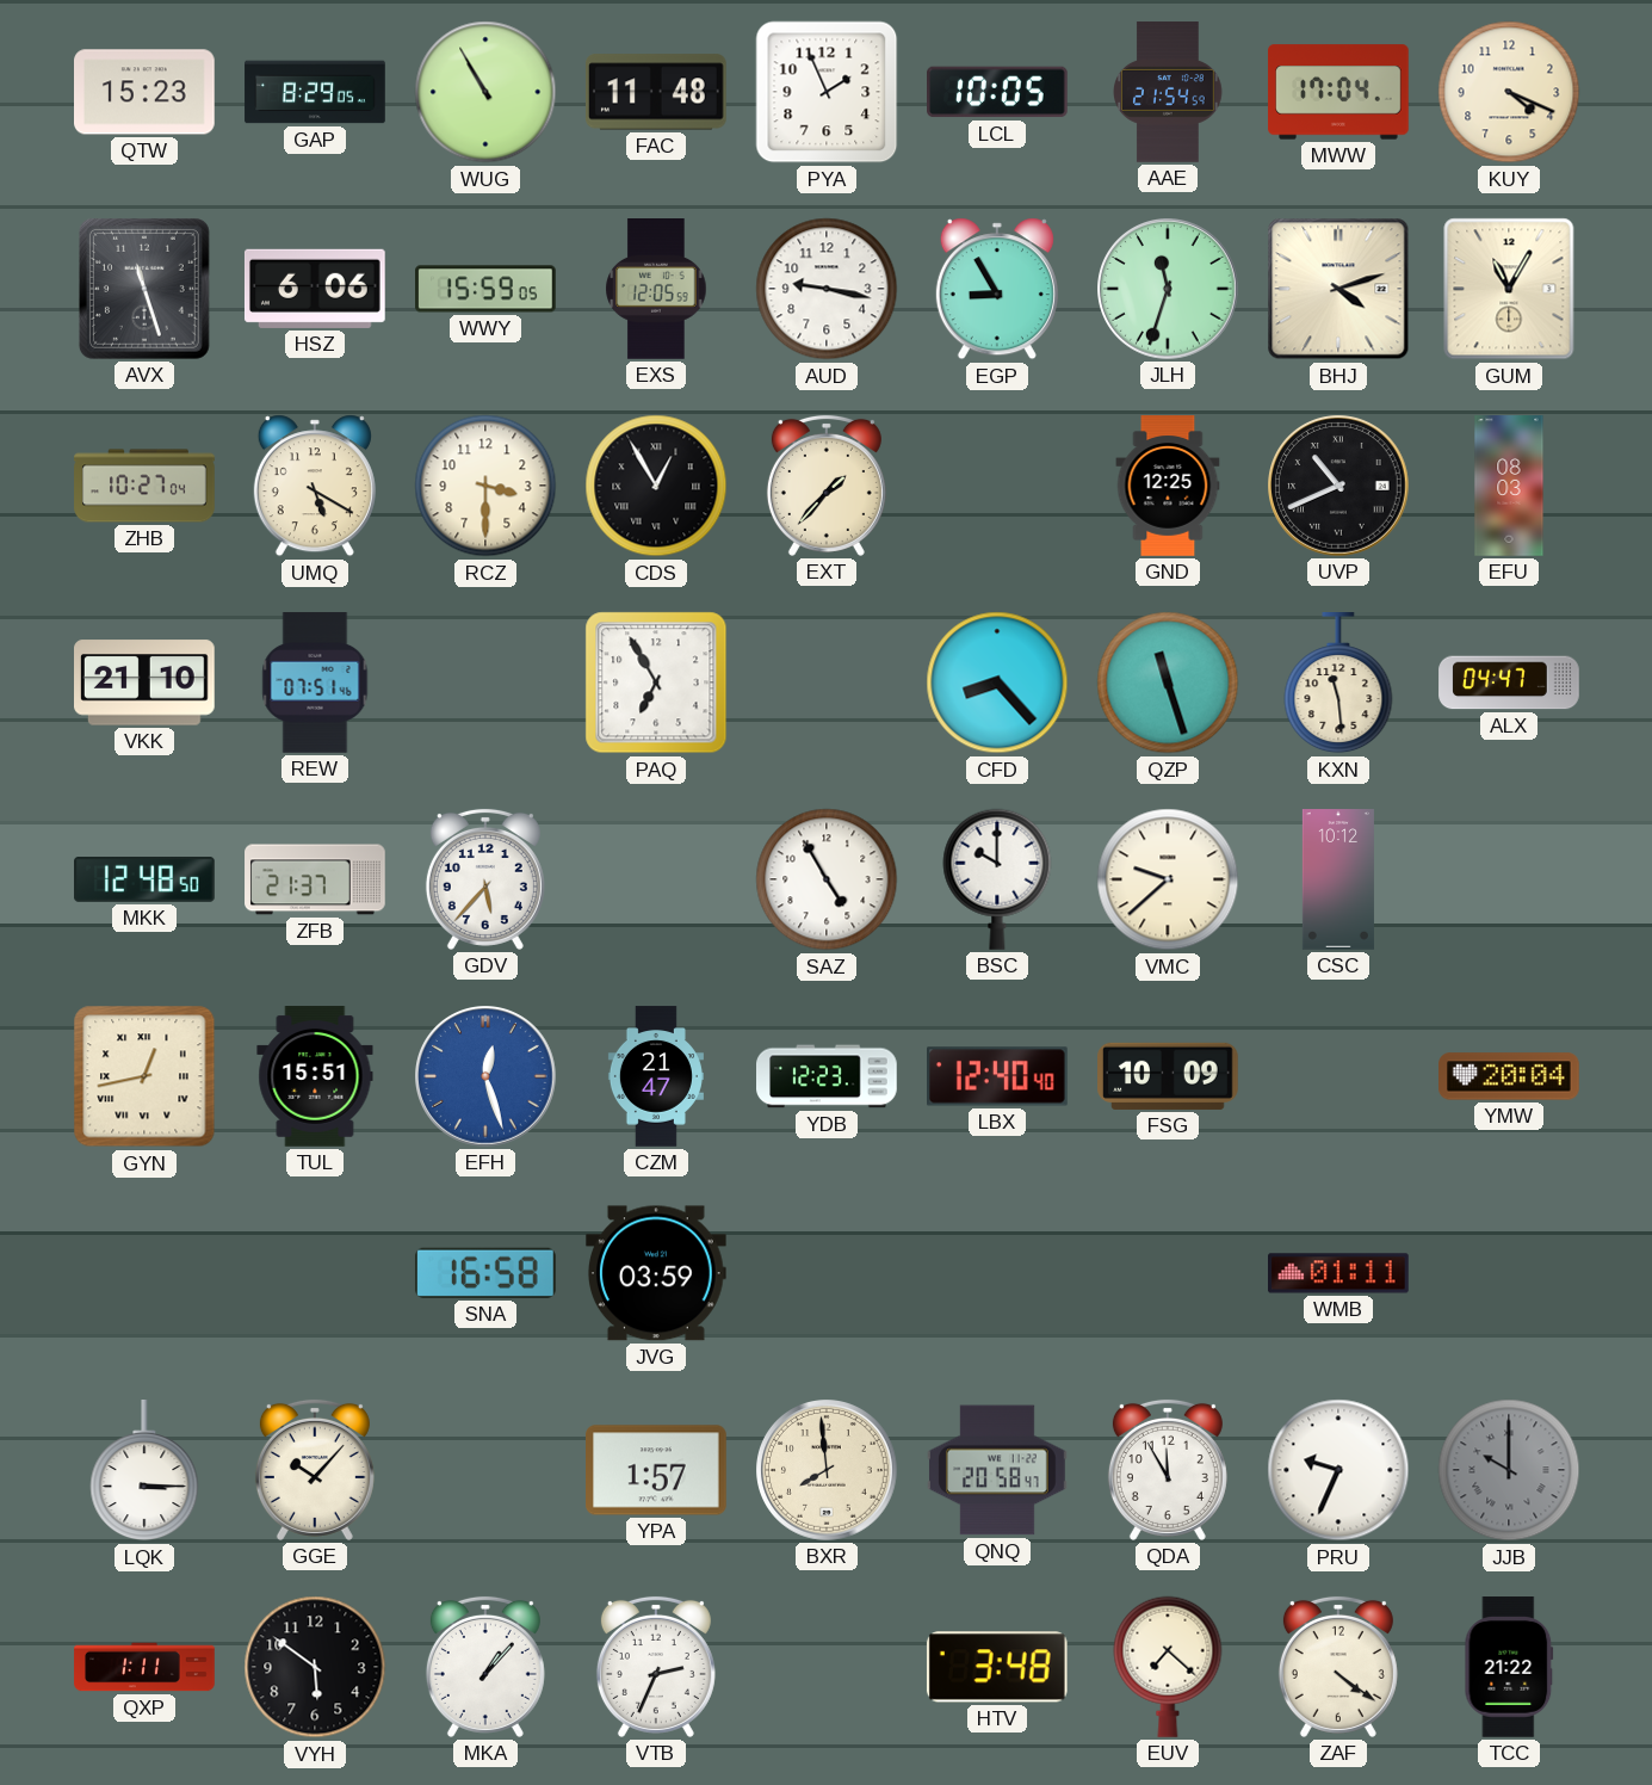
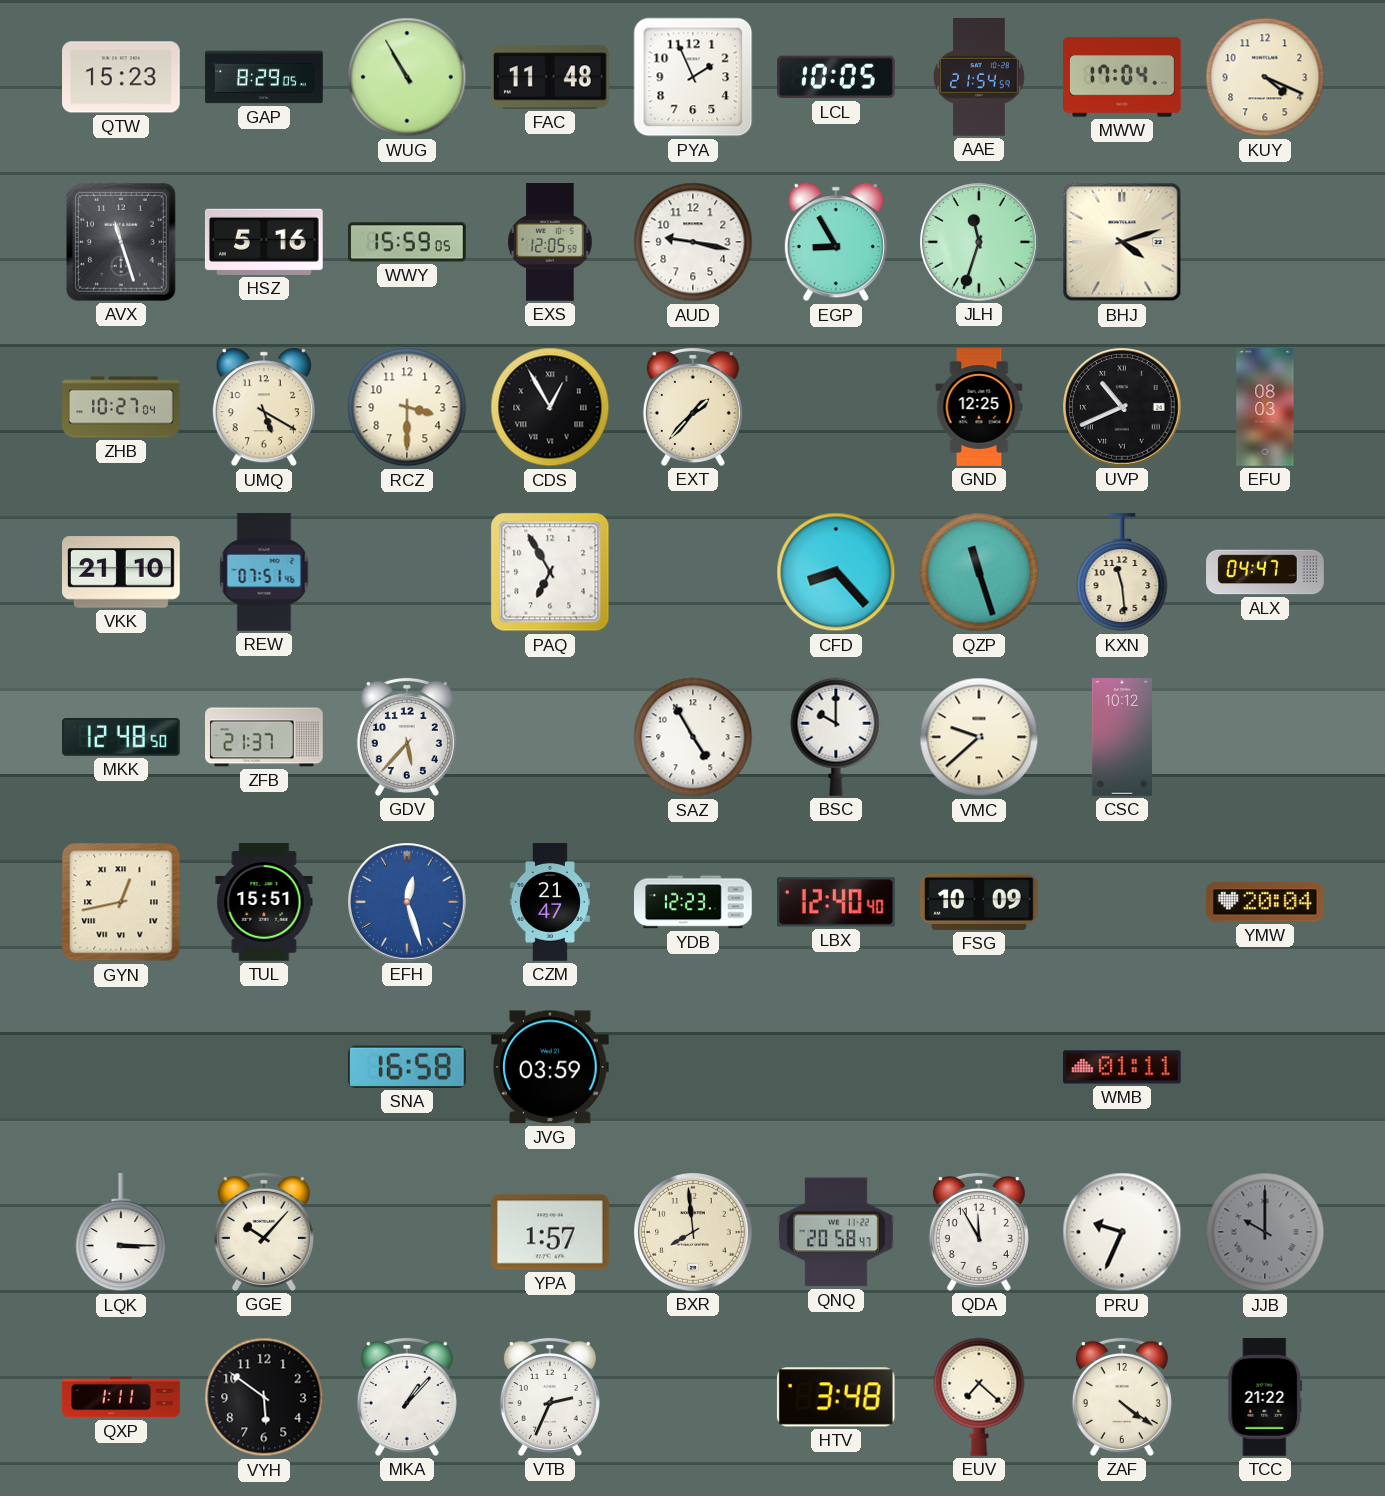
HSZ: 6:06 -> 5:16
GUM: 11:05 -> none
